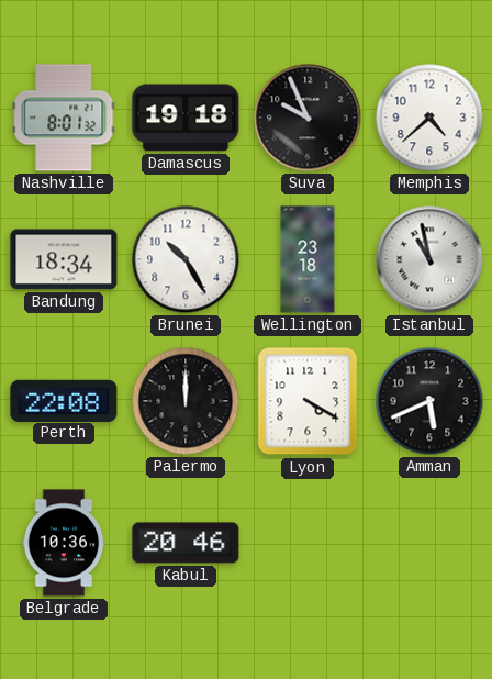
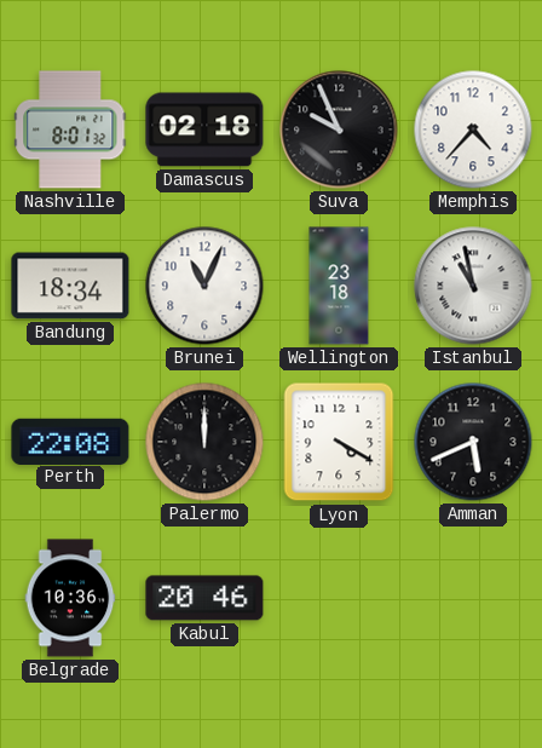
Damascus: 19:18 -> 02:18
Memphis: 4:38 -> 4:37
Brunei: 10:25 -> 11:04
